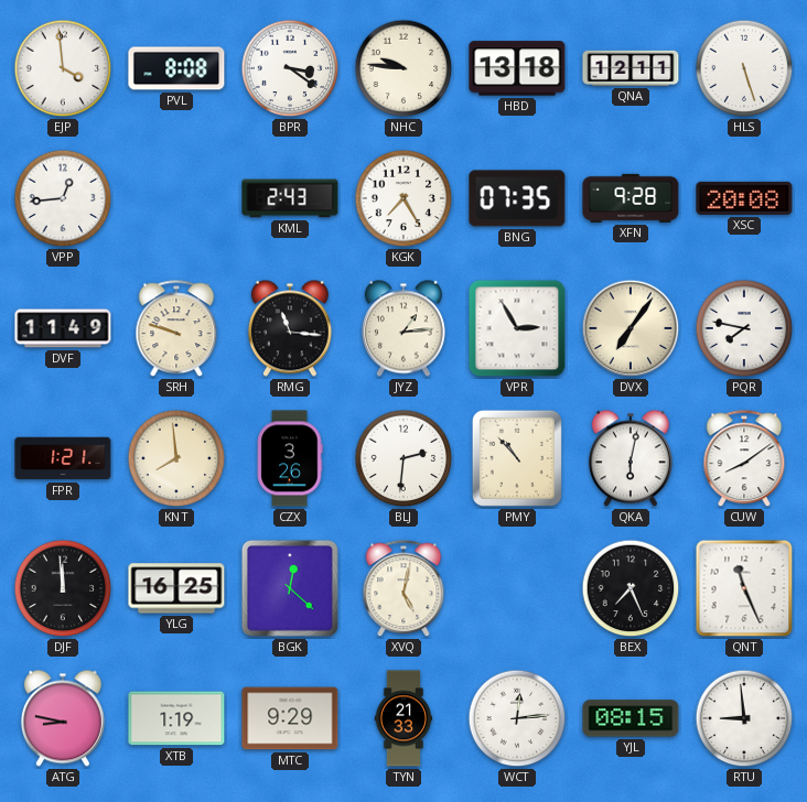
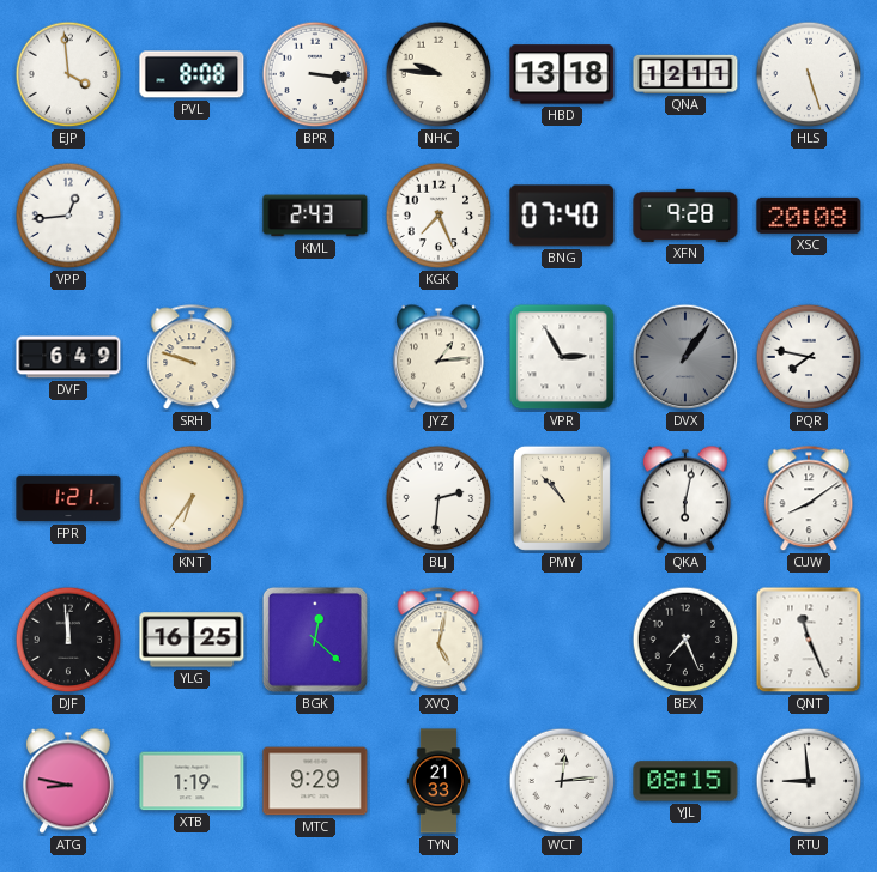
BPR: 3:21 -> 3:16
KGK: 7:25 -> 7:26
BNG: 07:35 -> 07:40
DVF: 11:49 -> 6:49
RMG: 11:16 -> none
DVX: 7:06 -> 1:06
DVX dial: cream -> grey
KNT: 7:59 -> 6:36
CZX: 3:26 -> none
